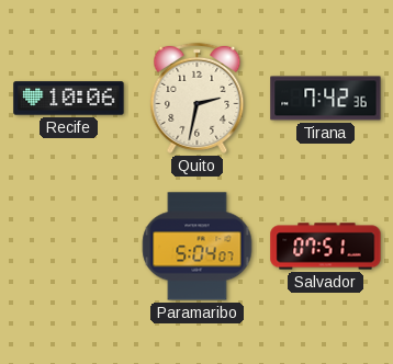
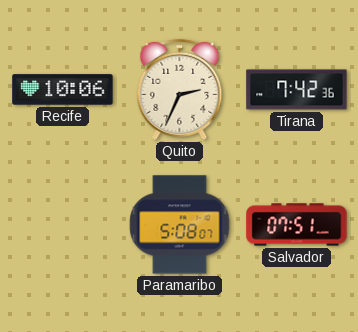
Quito: 2:32 -> 2:34
Paramaribo: 5:04 -> 5:08
